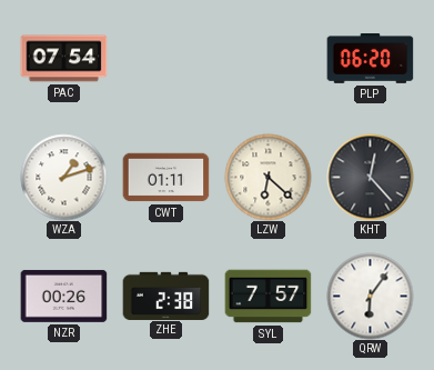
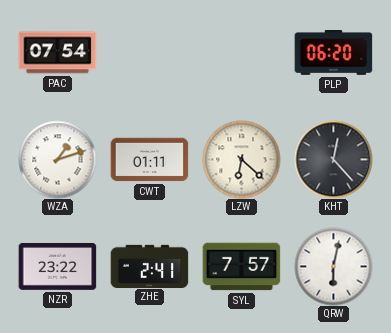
NZR: 00:26 -> 23:22
ZHE: 2:38 -> 2:41
QRW: 6:06 -> 6:02
